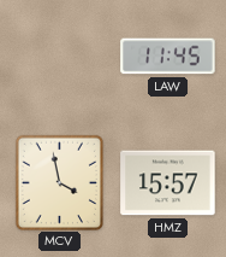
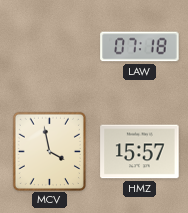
LAW: 11:45 -> 07:18
